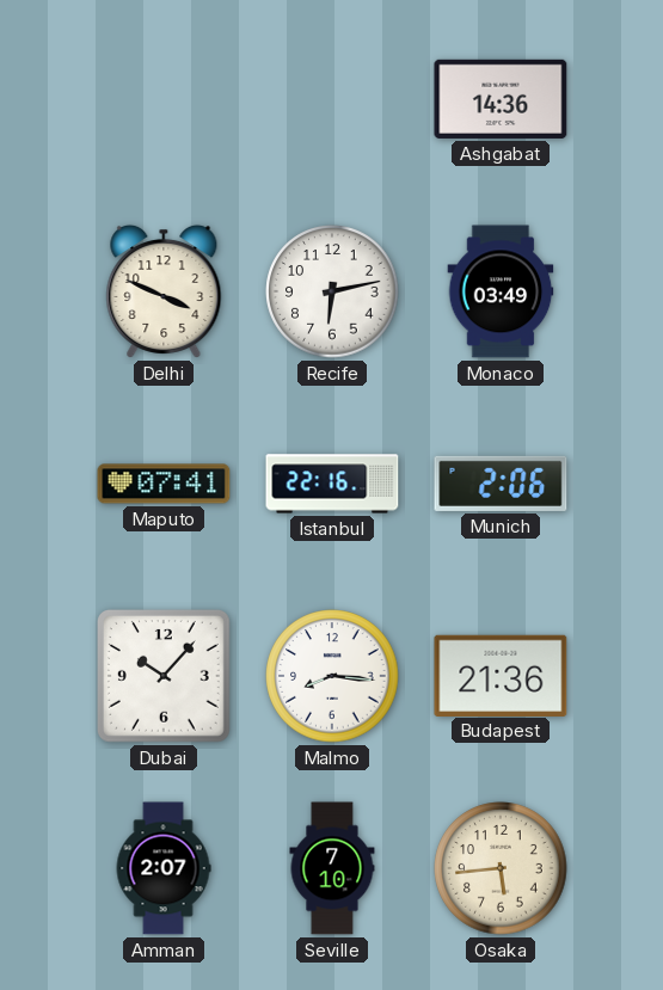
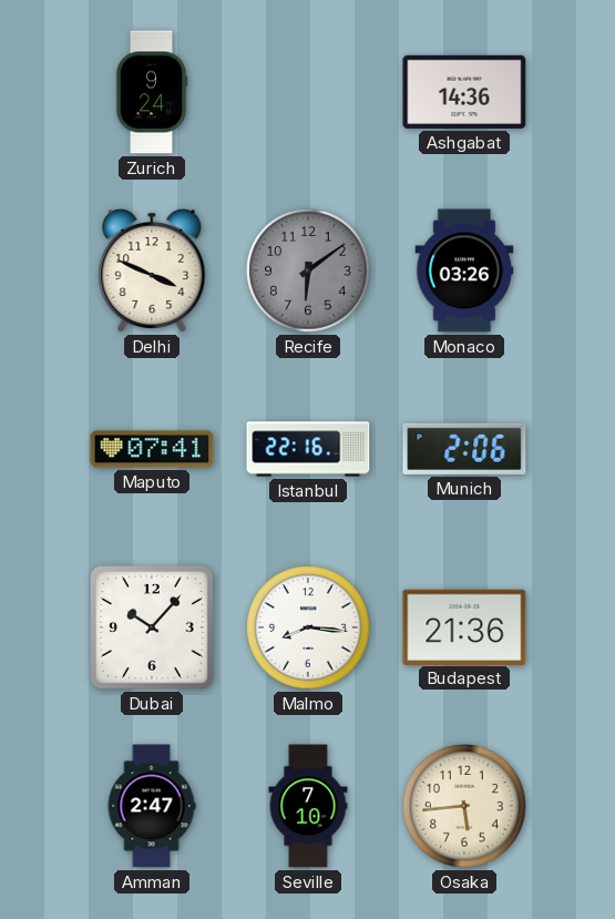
Zurich: none -> 9:24
Recife: 6:13 -> 6:09
Recife dial: white -> grey
Monaco: 03:49 -> 03:26
Amman: 2:07 -> 2:47
